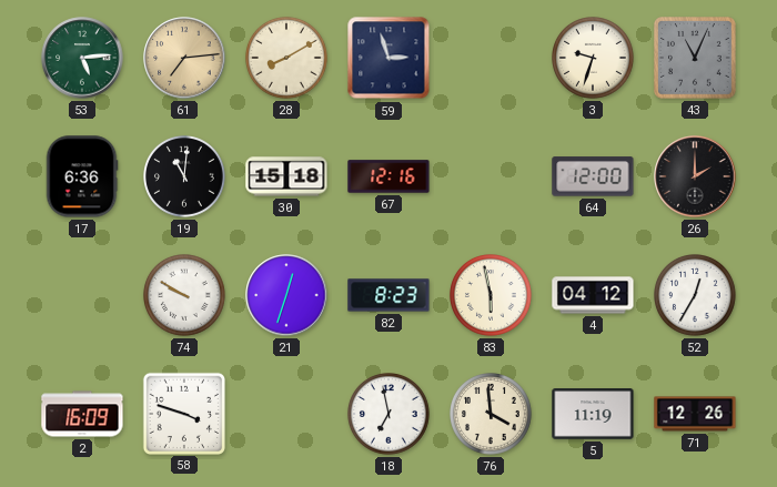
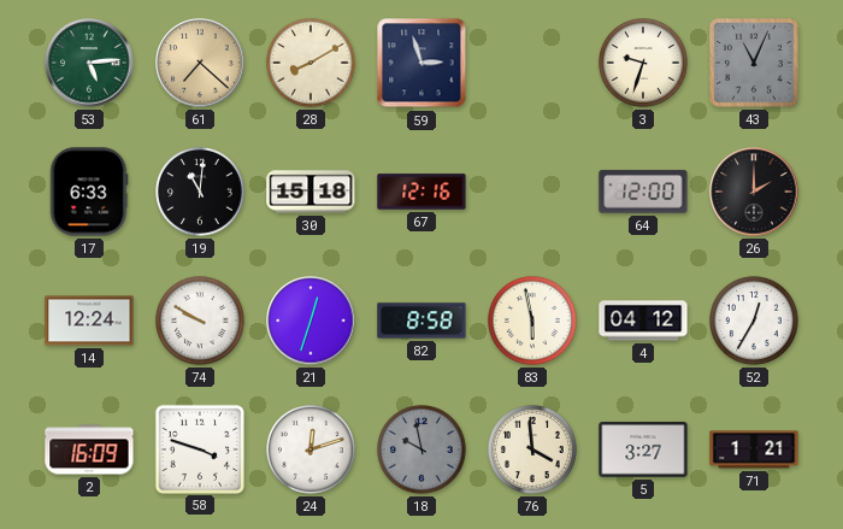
61: 7:14 -> 7:22
17: 6:36 -> 6:33
14: none -> 12:24
82: 8:23 -> 8:58
24: none -> 12:12
18: 6:58 -> 9:58
18 dial: white -> grey
5: 11:19 -> 3:27
71: 12:26 -> 1:21
